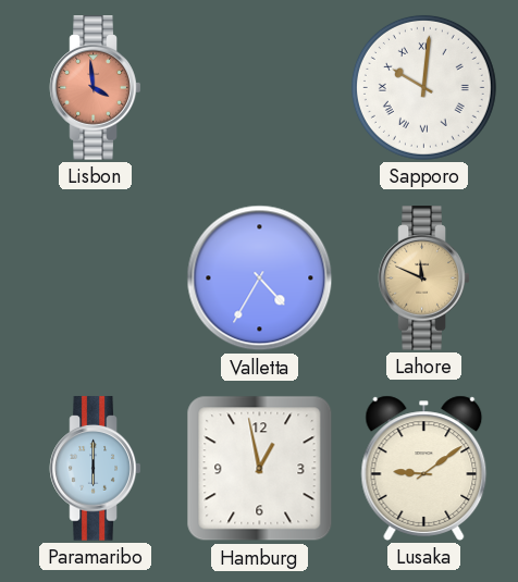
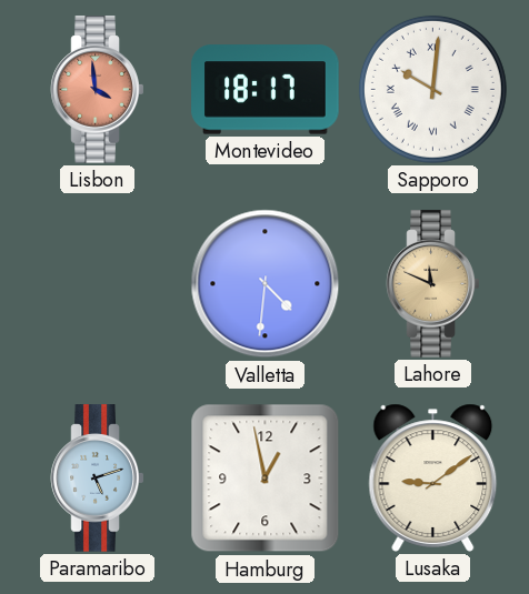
Montevideo: none -> 18:17
Valletta: 4:35 -> 4:31
Paramaribo: 6:00 -> 5:12
